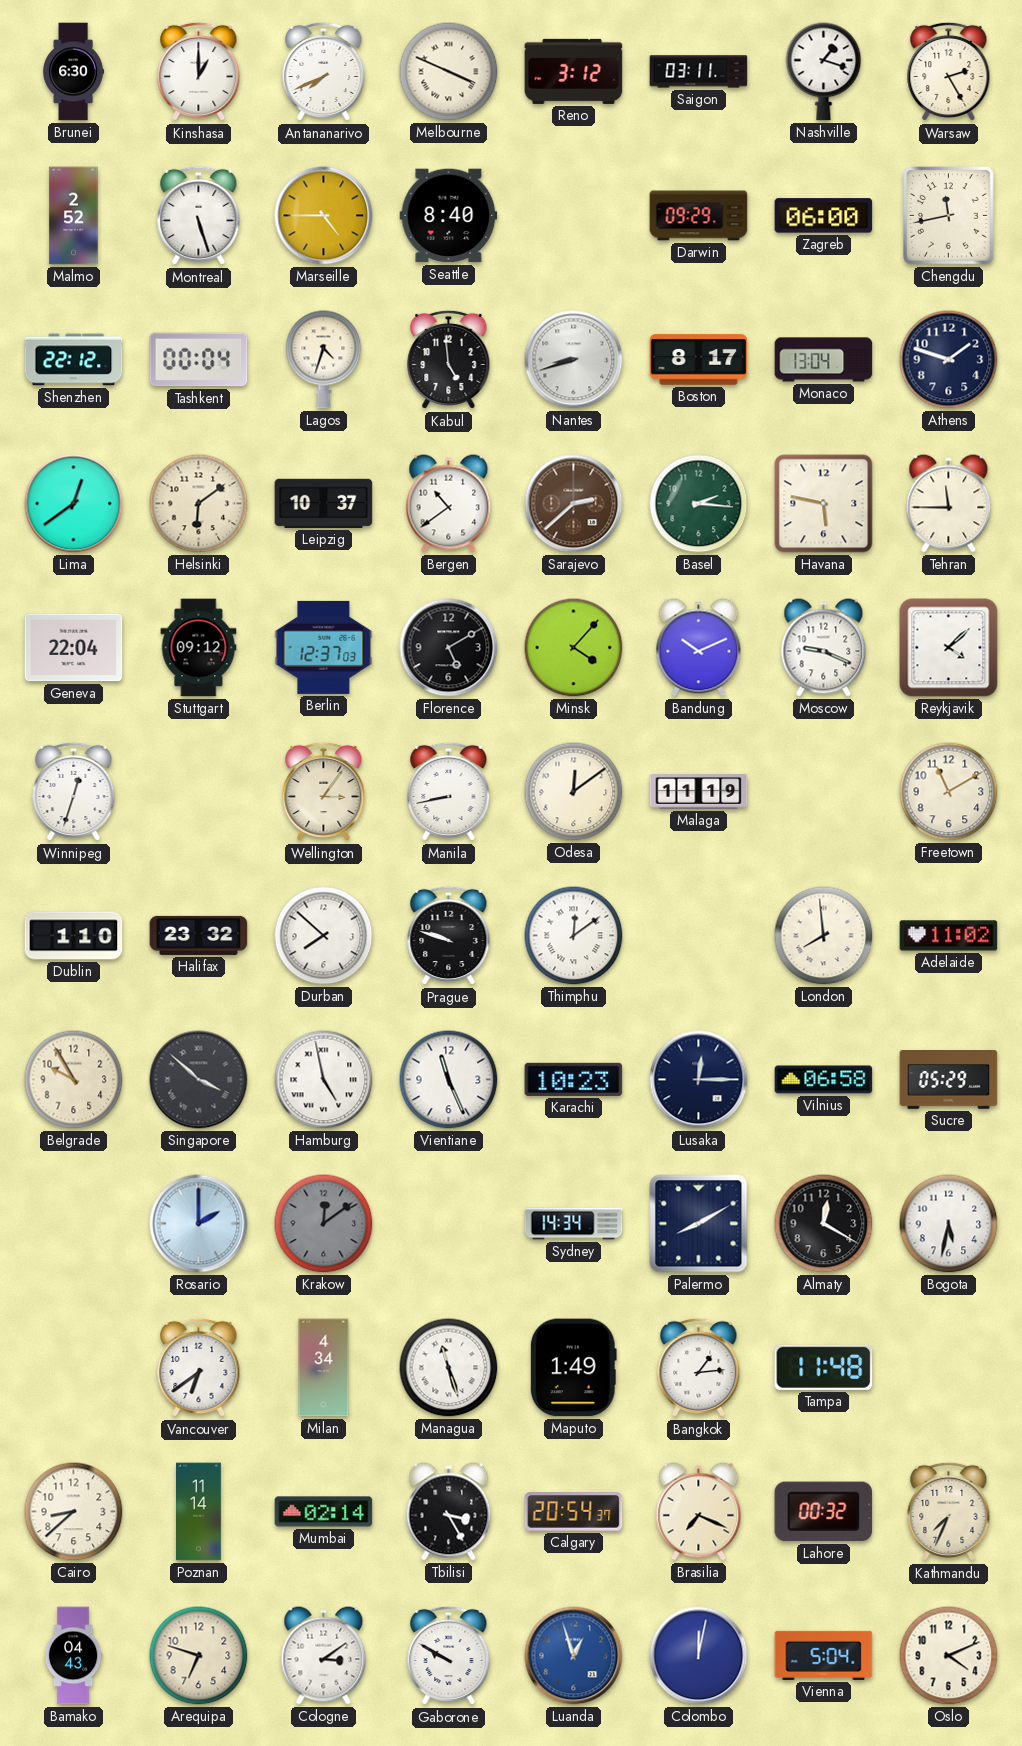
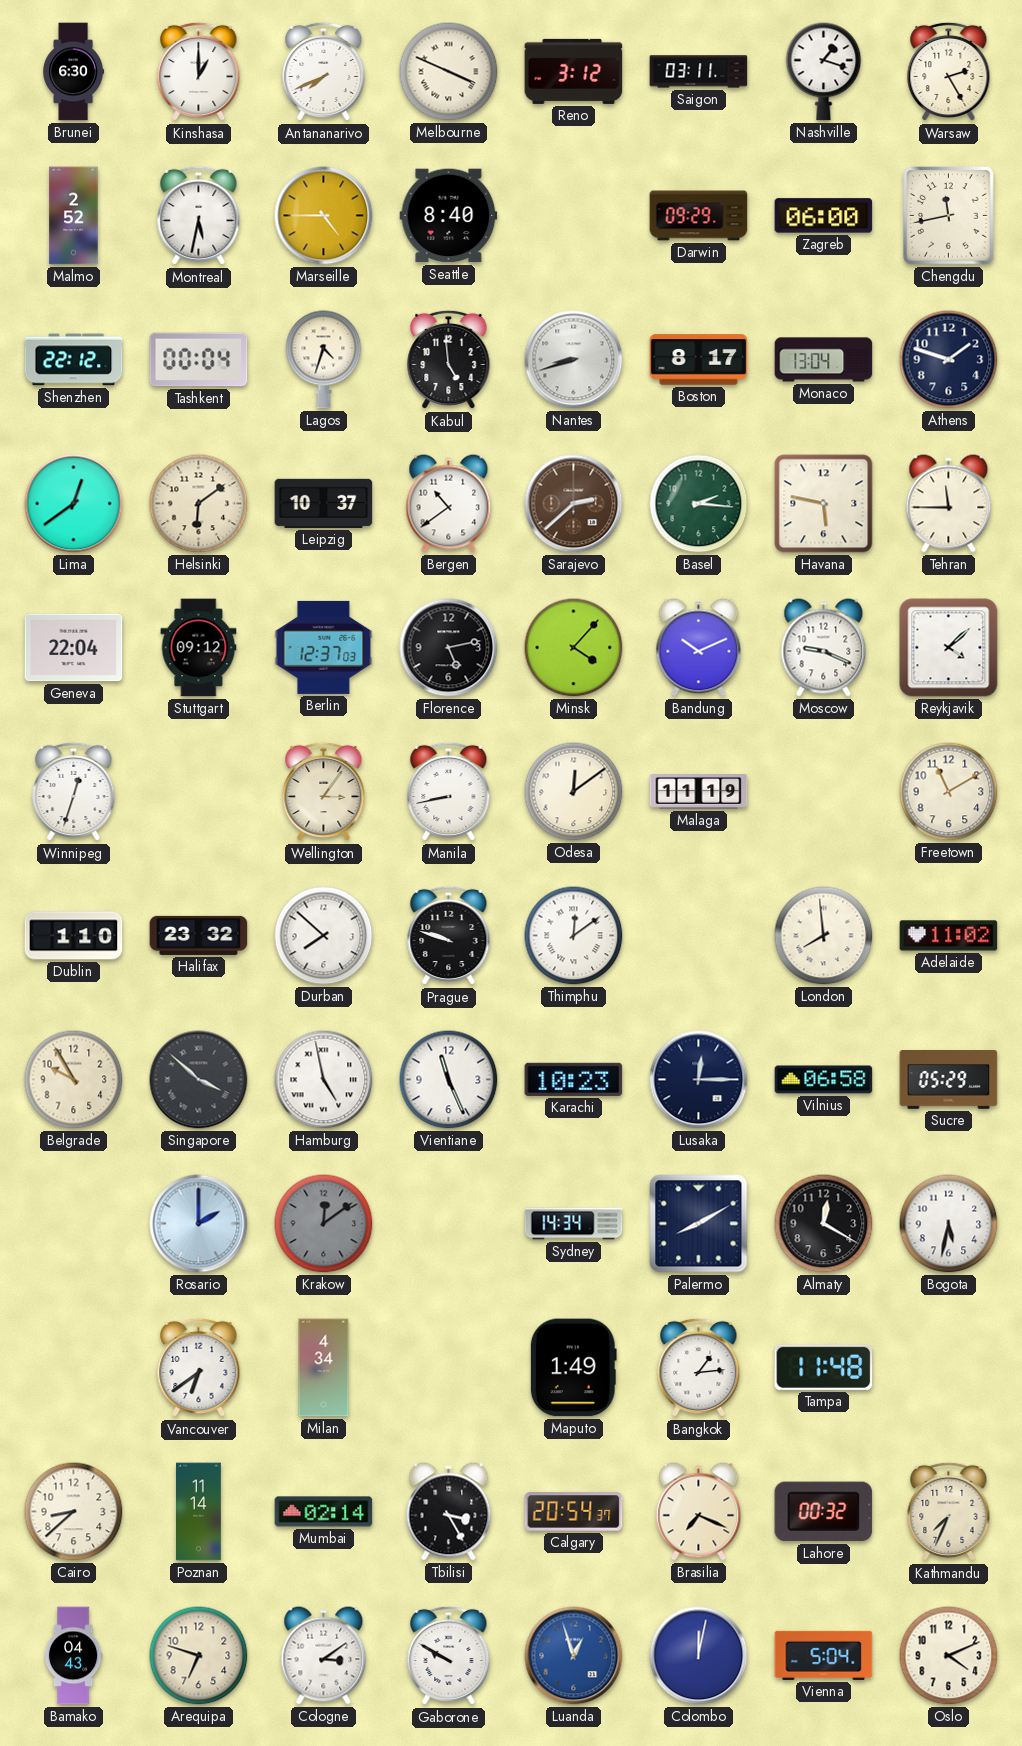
Montreal: 5:27 -> 5:32
Florence: 5:10 -> 5:13
Managua: 11:27 -> none
